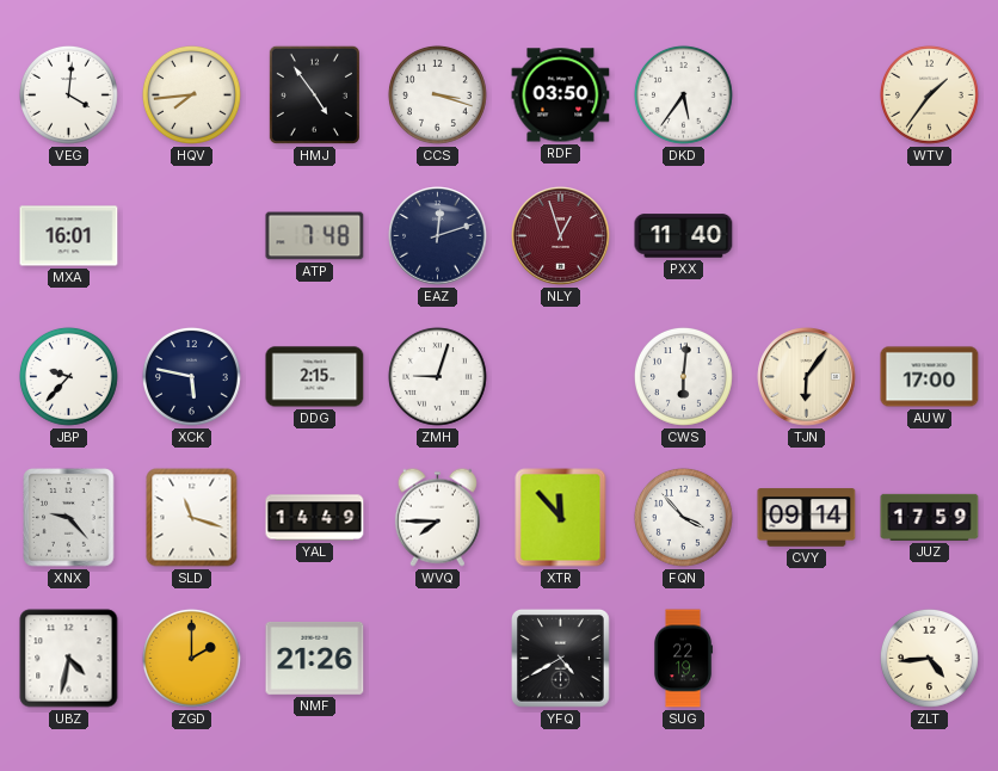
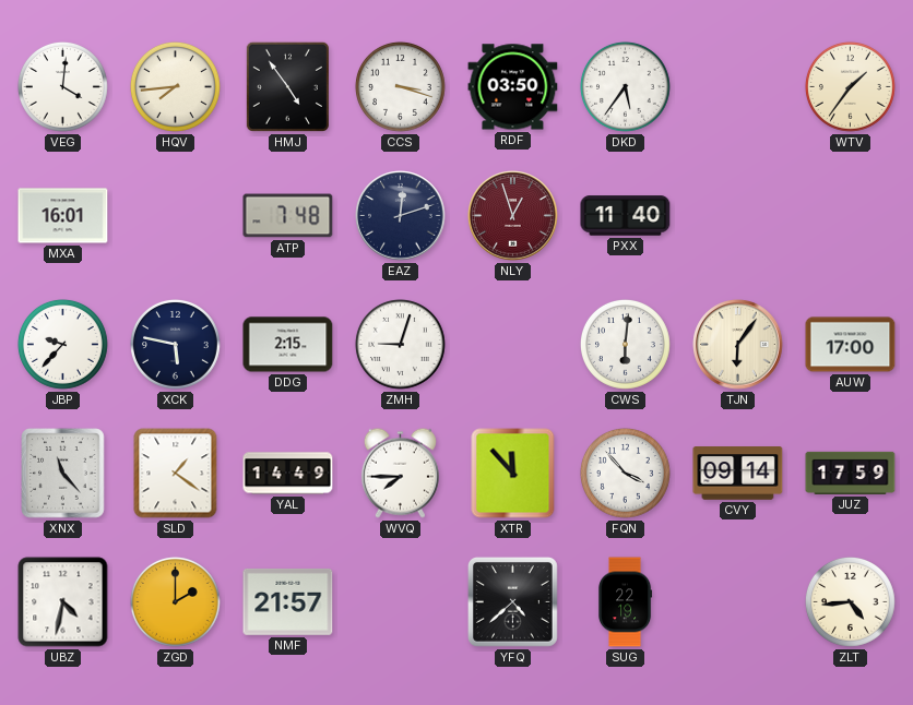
XNX: 9:23 -> 11:23
SLD: 11:18 -> 1:21
NMF: 21:26 -> 21:57
YFQ: 4:40 -> 4:38
